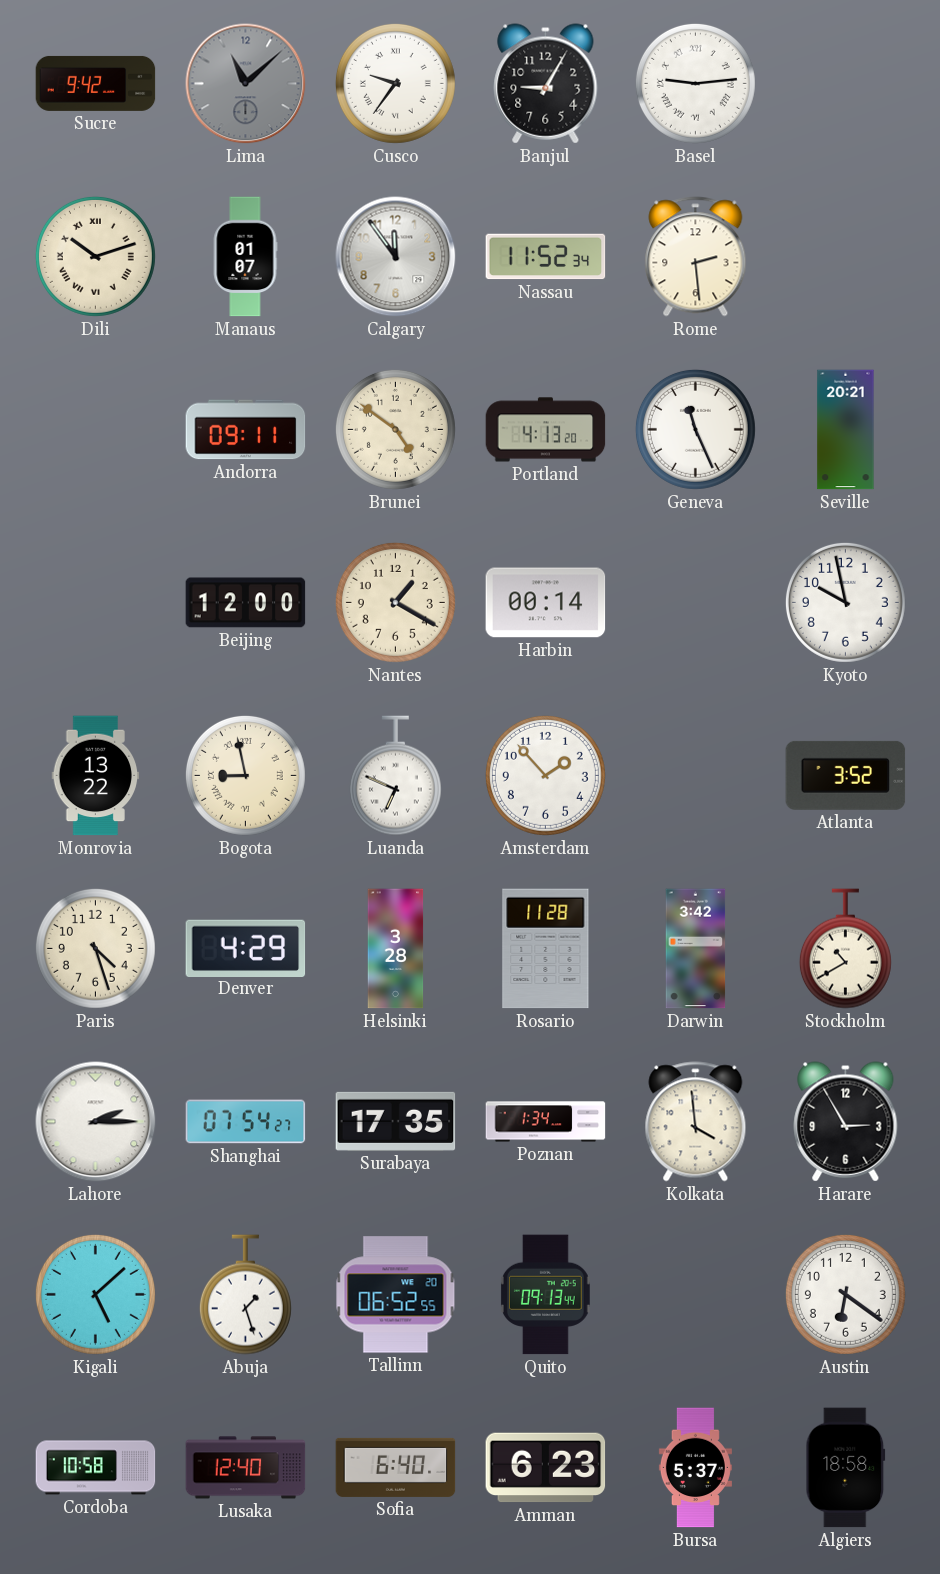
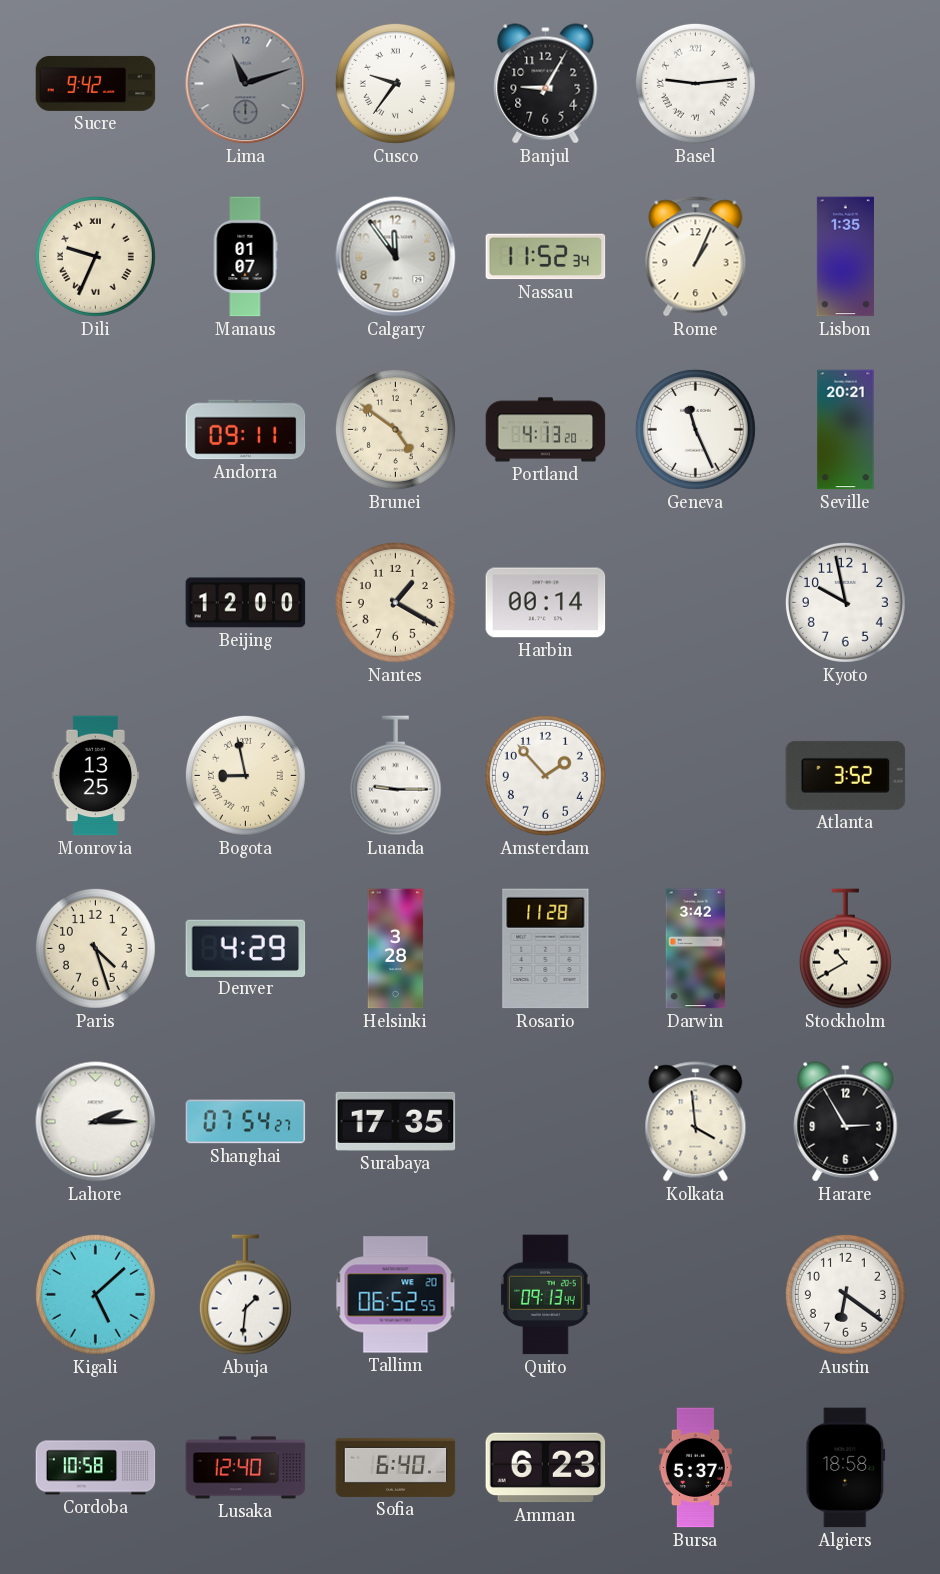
Lima: 11:08 -> 11:12
Dili: 10:12 -> 9:34
Rome: 2:29 -> 1:04
Lisbon: none -> 1:35
Monrovia: 13:22 -> 13:25
Luanda: 6:49 -> 9:15
Poznan: 1:34 -> none
Abuja: 1:27 -> 1:31
